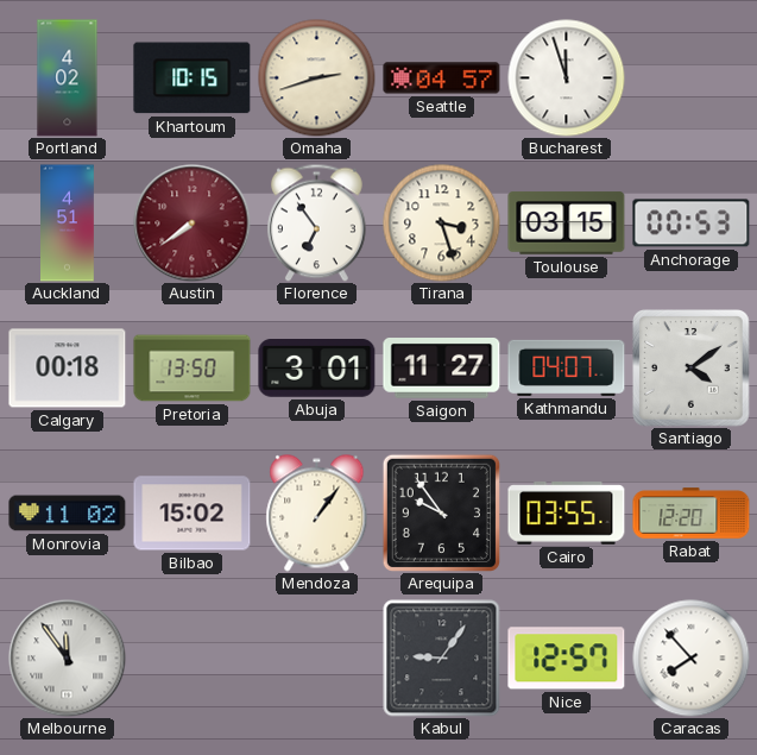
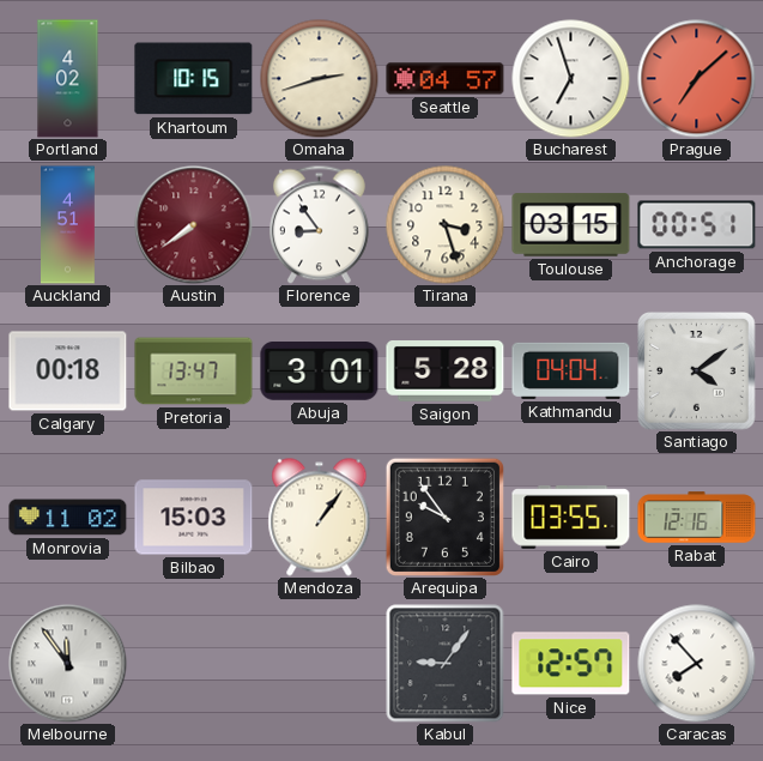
Bucharest: 11:57 -> 6:57
Prague: none -> 7:08
Florence: 6:54 -> 8:54
Anchorage: 00:53 -> 00:51
Pretoria: 13:50 -> 13:47
Saigon: 11:27 -> 5:28
Kathmandu: 04:07 -> 04:04
Bilbao: 15:02 -> 15:03
Rabat: 12:20 -> 12:16
